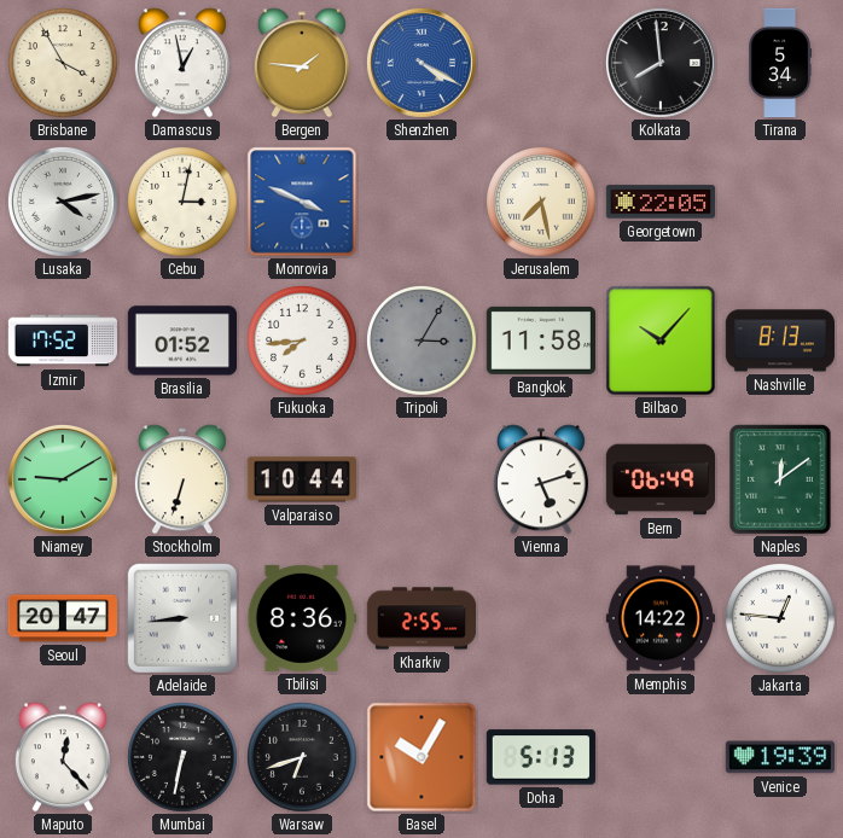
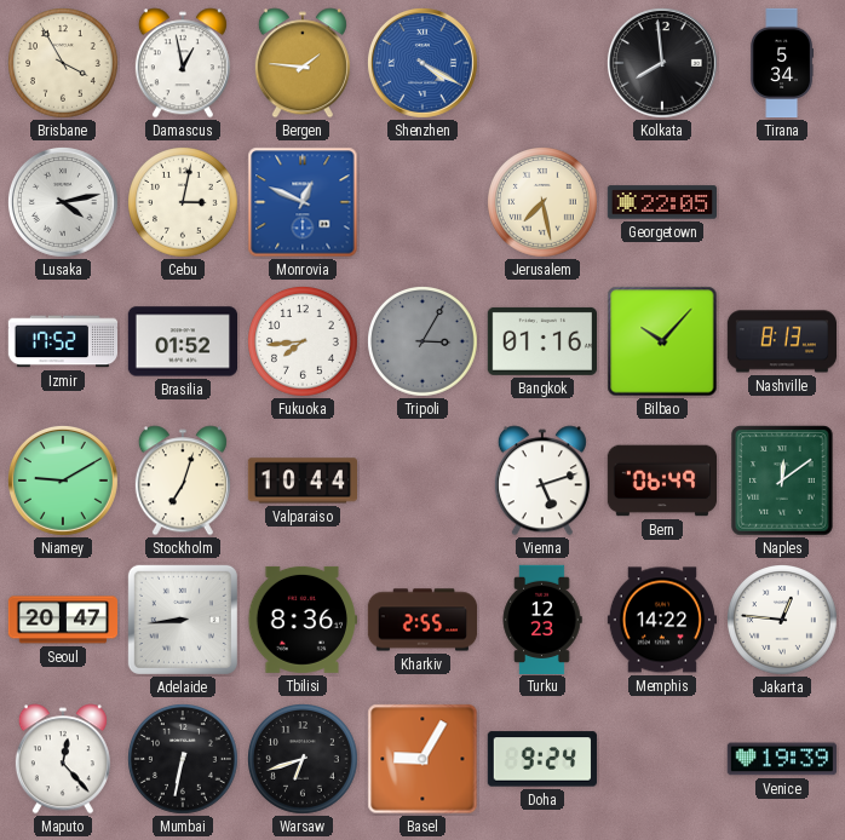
Monrovia: 3:49 -> 12:49
Bangkok: 11:58 -> 01:16
Stockholm: 6:33 -> 7:03
Turku: none -> 12:23
Basel: 10:05 -> 9:05
Doha: 5:13 -> 9:24
